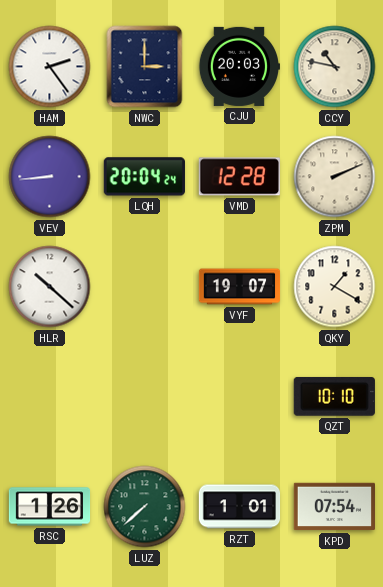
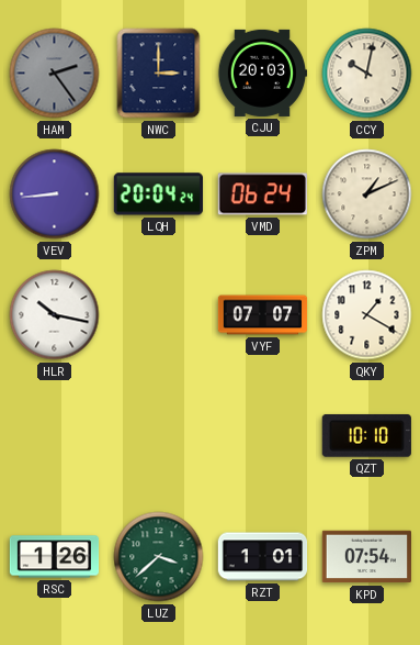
HAM dial: white -> grey
CCY: 10:47 -> 10:02
VMD: 12:28 -> 06:24
ZPM: 2:11 -> 1:11
HLR: 10:22 -> 10:17
VYF: 19:07 -> 07:07
LUZ: 7:38 -> 3:38
